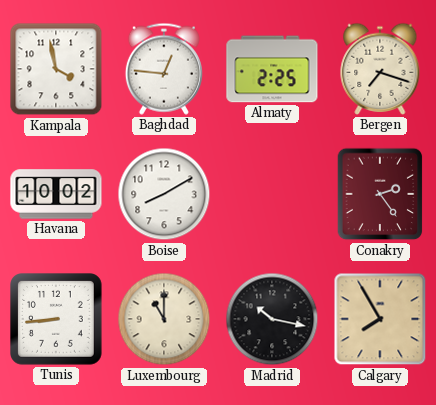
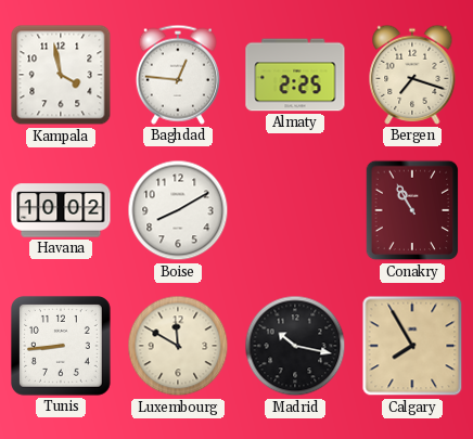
Conakry: 2:24 -> 10:55
Luxembourg: 11:00 -> 11:50
